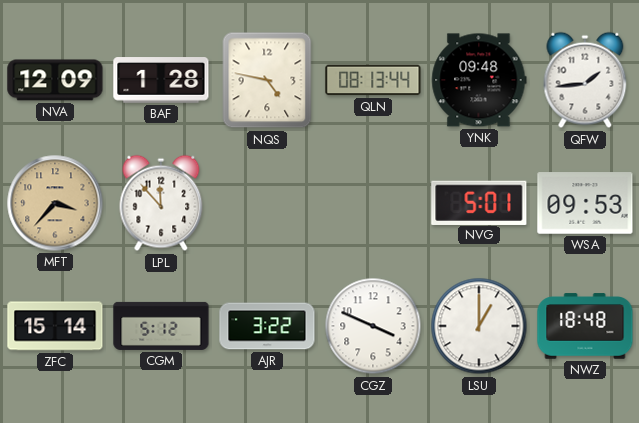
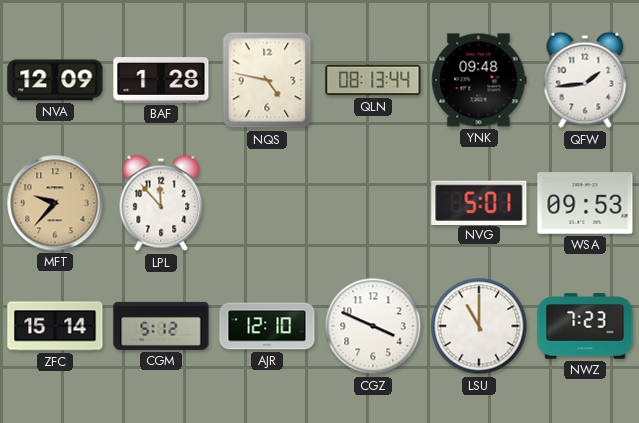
MFT: 3:37 -> 9:37
AJR: 3:22 -> 12:10
LSU: 1:00 -> 11:00
NWZ: 18:48 -> 7:23
